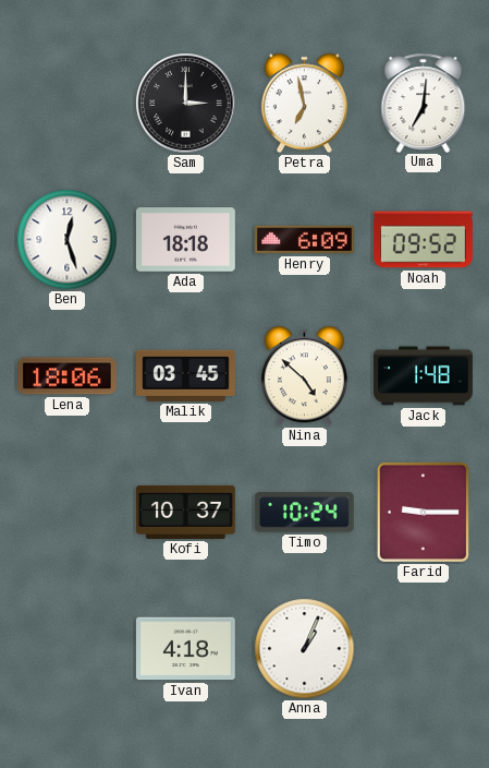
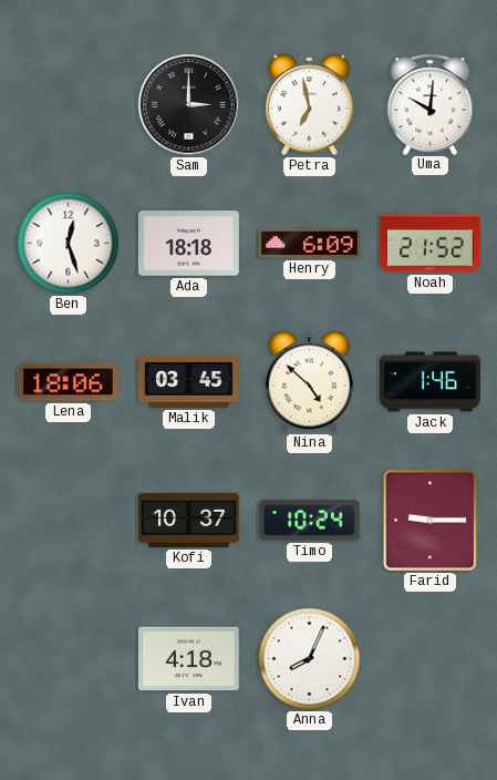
Uma: 7:01 -> 10:01
Noah: 09:52 -> 21:52
Jack: 1:48 -> 1:46
Anna: 1:04 -> 8:04
